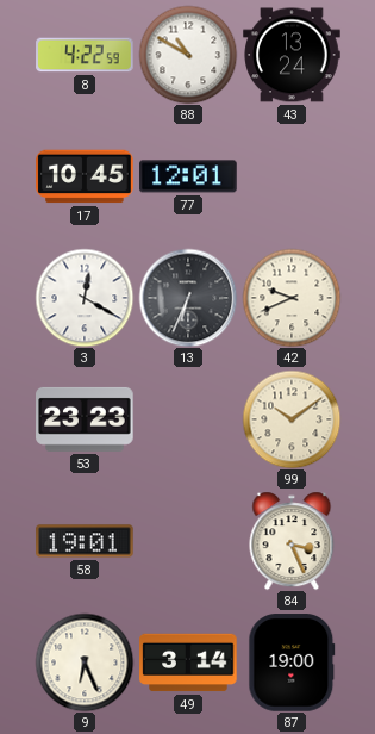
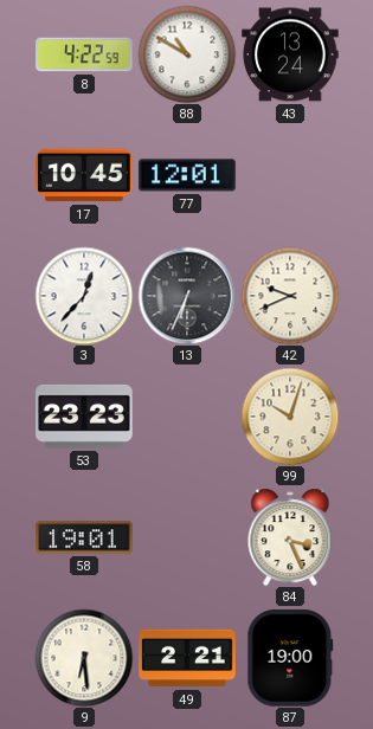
3: 12:20 -> 12:37
99: 10:09 -> 10:03
9: 6:26 -> 6:29
49: 3:14 -> 2:21
